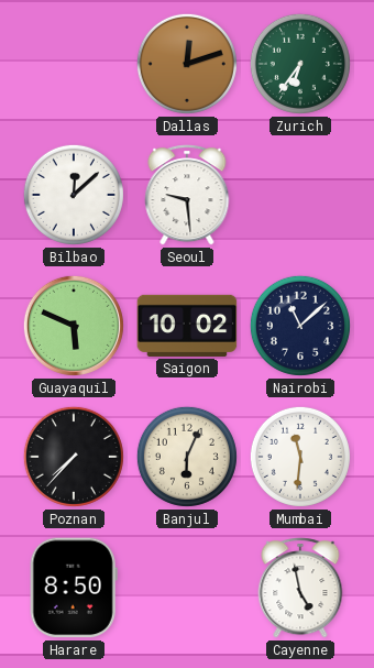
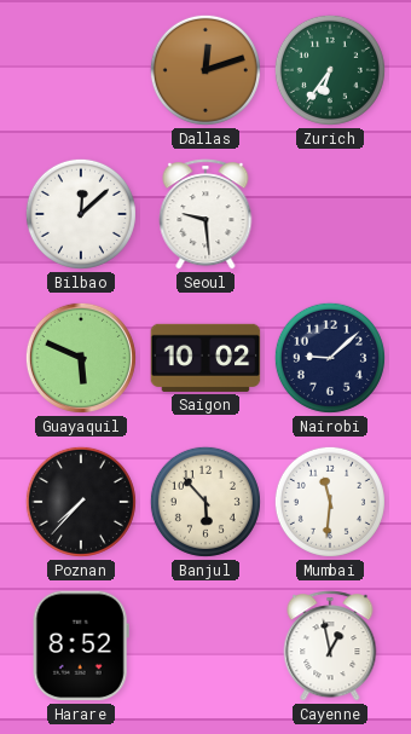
Nairobi: 11:08 -> 9:08
Banjul: 6:04 -> 5:53
Harare: 8:50 -> 8:52
Cayenne: 4:58 -> 12:58
